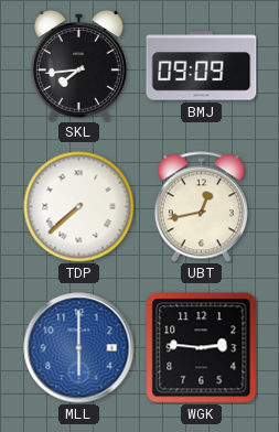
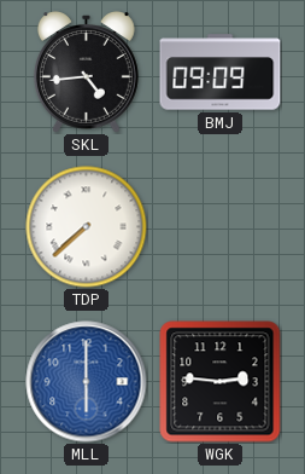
SKL: 7:44 -> 4:44
UBT: 12:43 -> none
